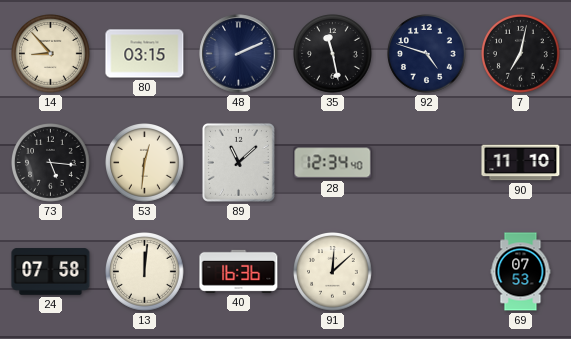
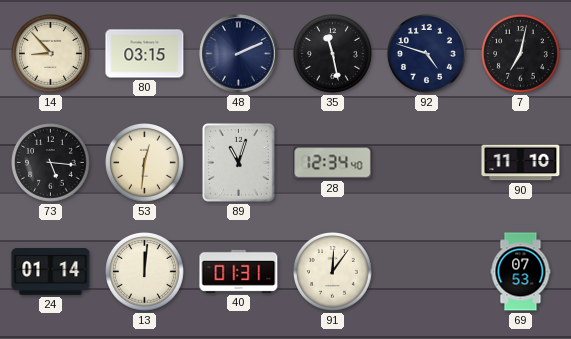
89: 11:08 -> 11:03
24: 07:58 -> 01:14
40: 16:36 -> 01:31
91: 12:08 -> 12:06
